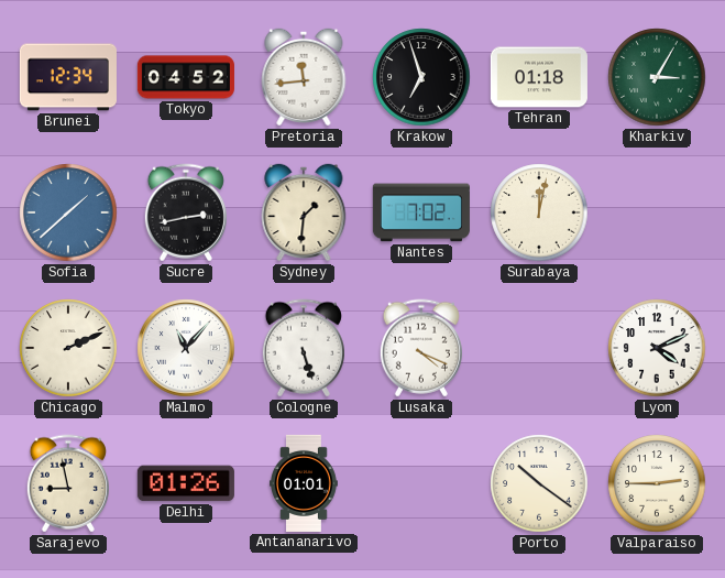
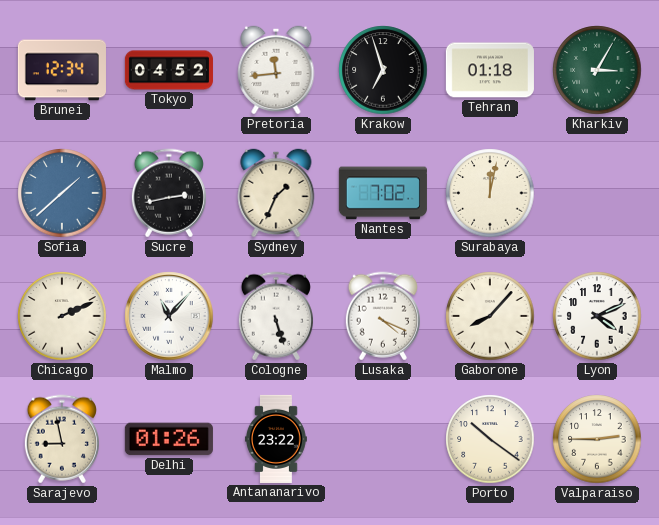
Sydney: 1:31 -> 1:34
Gaborone: none -> 8:07
Antananarivo: 01:01 -> 23:22
